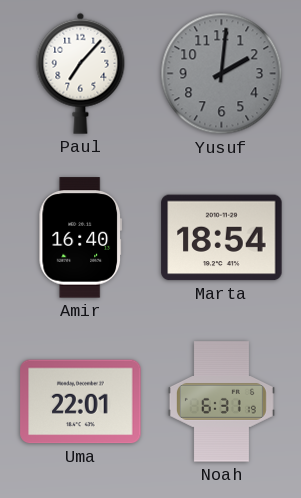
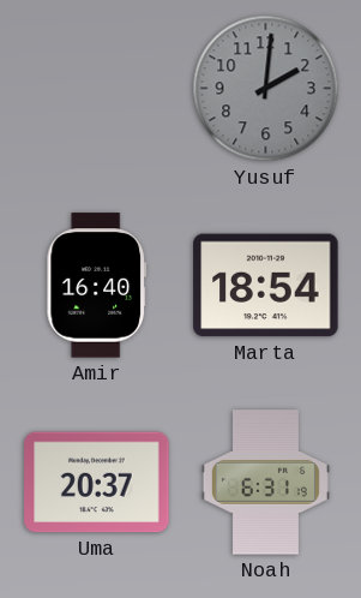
Paul: 7:07 -> none
Uma: 22:01 -> 20:37
